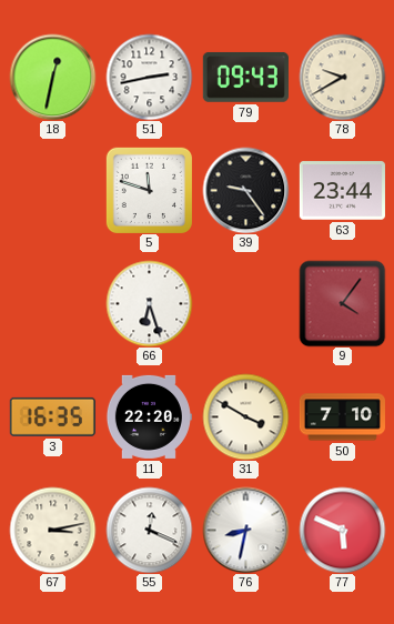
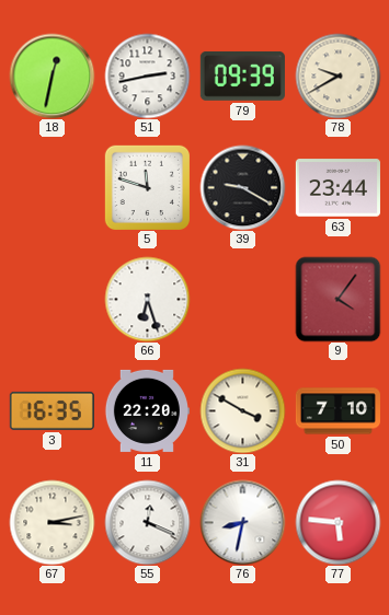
79: 09:43 -> 09:39
39: 9:24 -> 9:20
77: 5:49 -> 5:46
